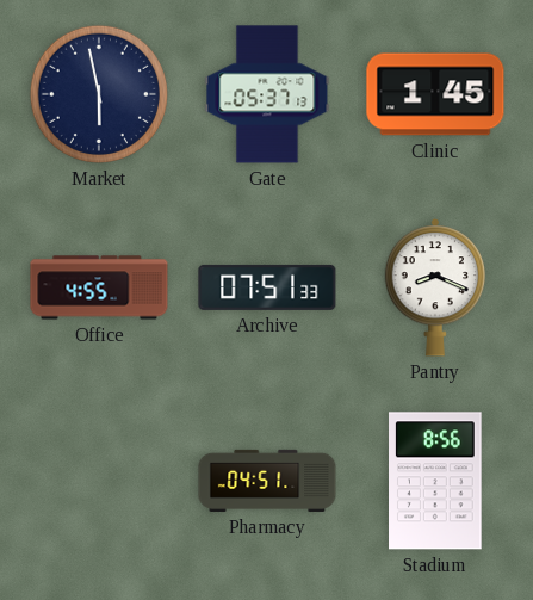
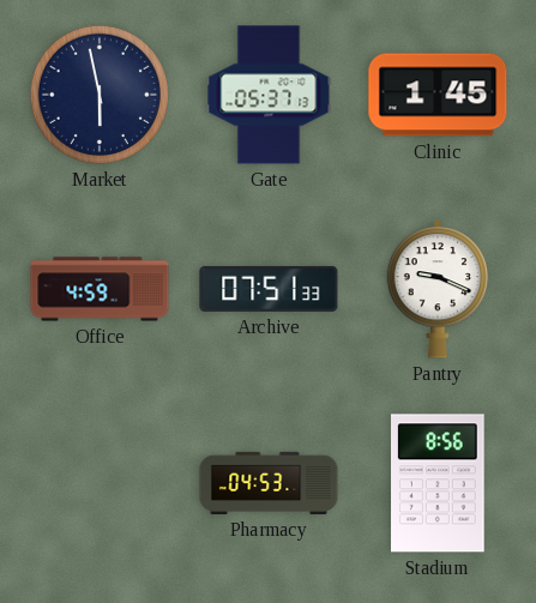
Office: 4:55 -> 4:59
Pantry: 8:19 -> 9:19
Pharmacy: 04:51 -> 04:53
